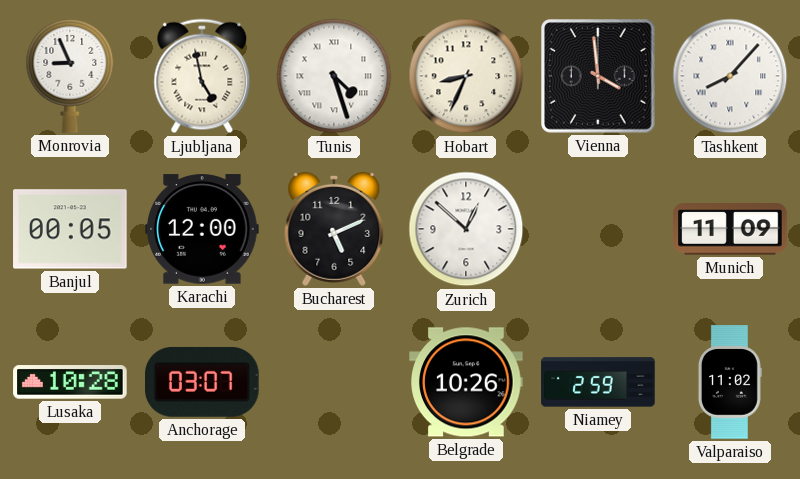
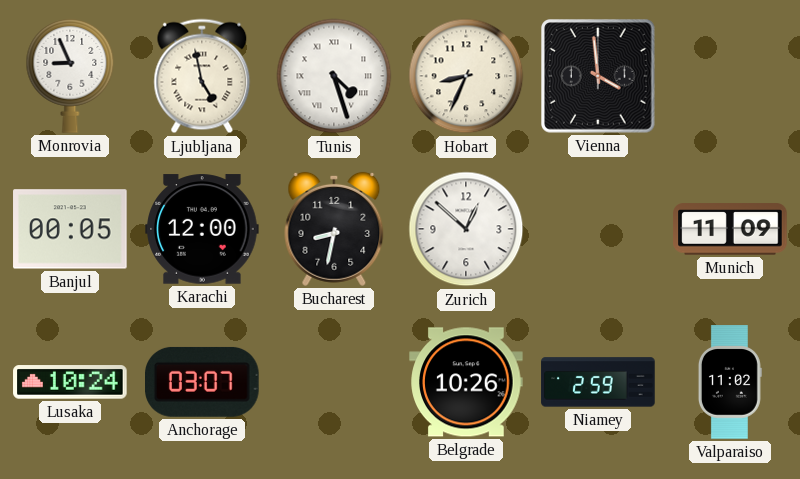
Tashkent: 8:07 -> none
Bucharest: 5:11 -> 8:32
Lusaka: 10:28 -> 10:24
